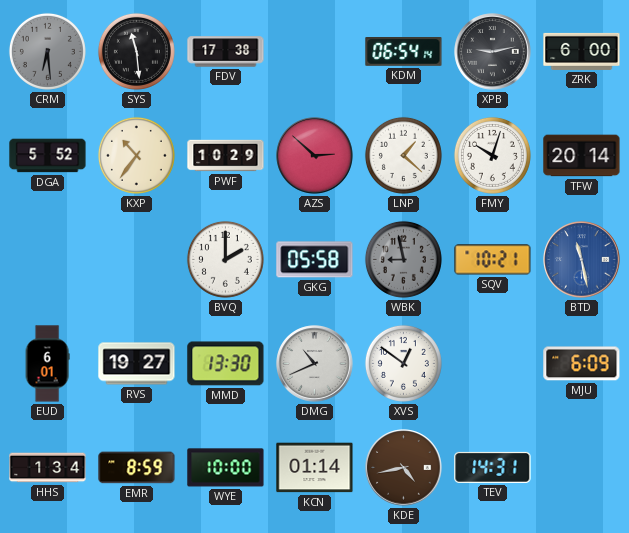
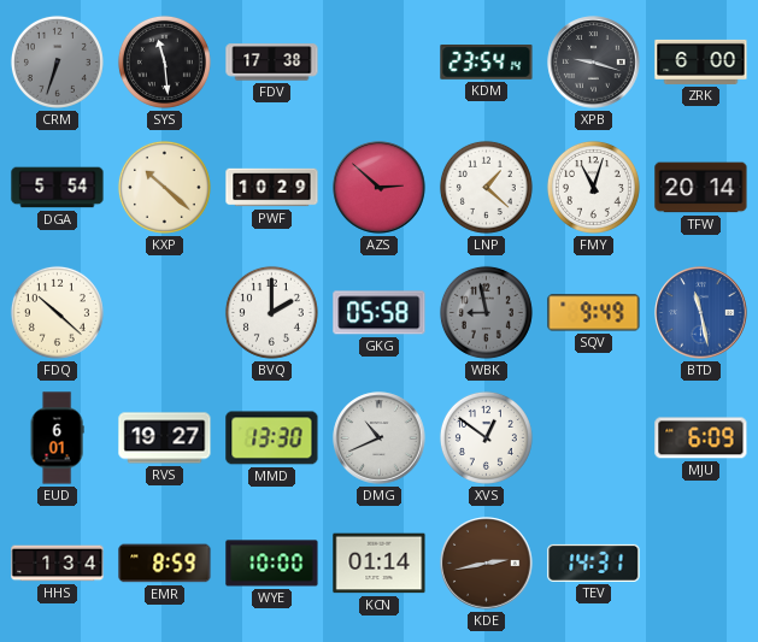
CRM: 6:29 -> 6:33
KDM: 06:54 -> 23:54
XPB: 9:13 -> 9:18
DGA: 5:52 -> 5:54
KXP: 10:36 -> 10:22
FMY: 10:03 -> 11:03
FDQ: none -> 10:22
SQV: 10:21 -> 9:49
KDE: 4:43 -> 2:43
